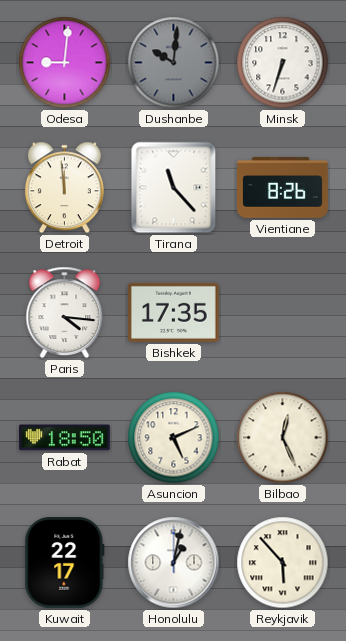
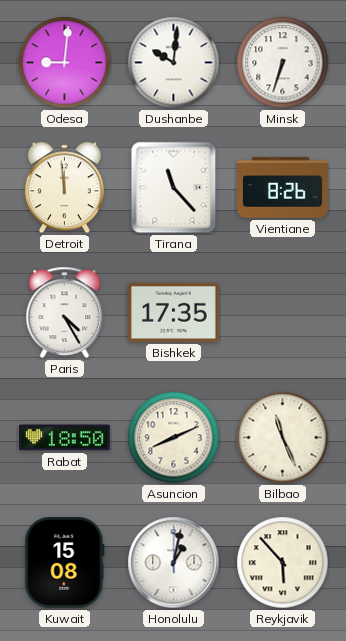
Dushanbe dial: grey -> white
Paris: 4:16 -> 4:25
Asuncion: 5:11 -> 8:11
Bilbao: 12:26 -> 11:26
Kuwait: 22:17 -> 15:08
